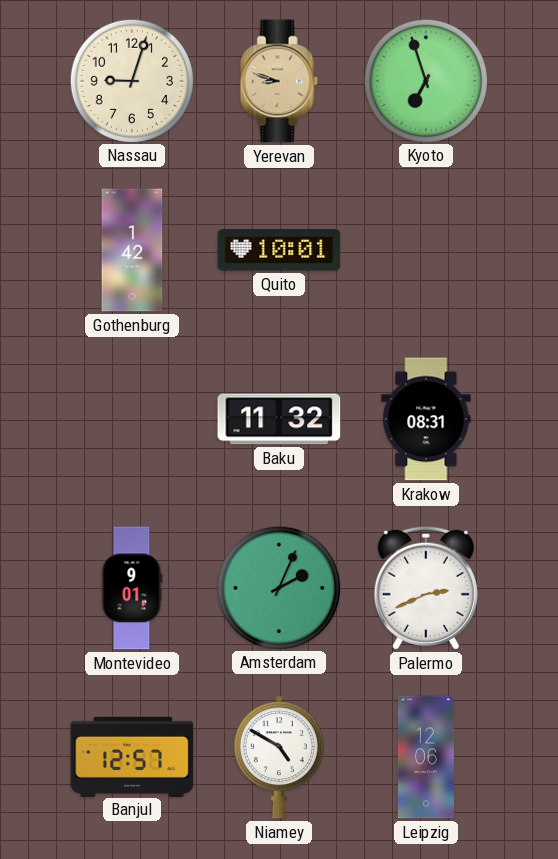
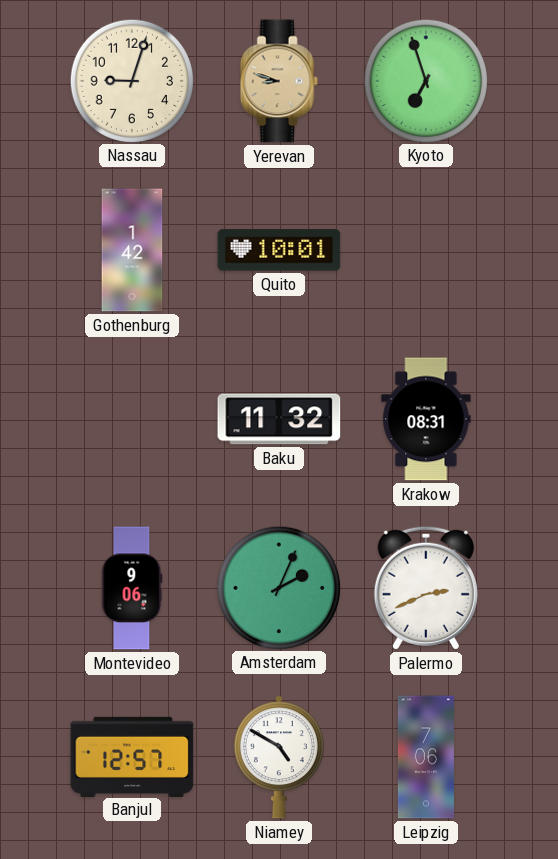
Montevideo: 9:01 -> 9:06
Leipzig: 12:06 -> 7:06
